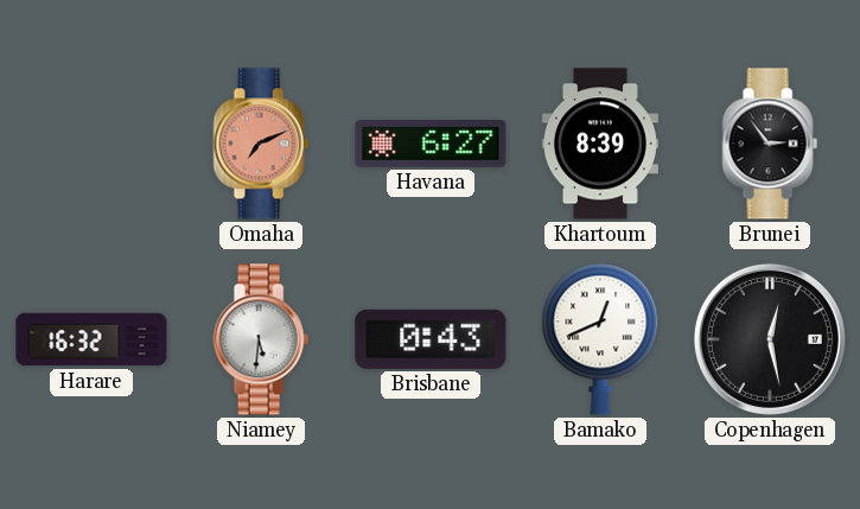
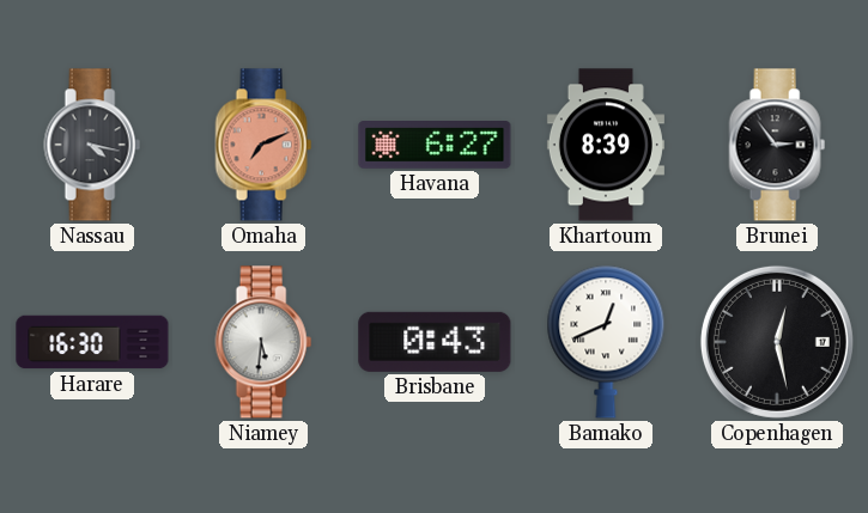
Nassau: none -> 4:17
Harare: 16:32 -> 16:30
